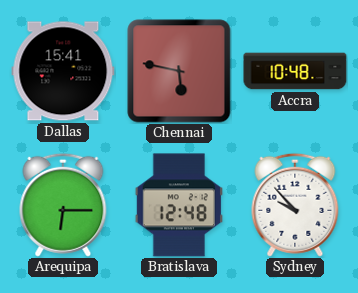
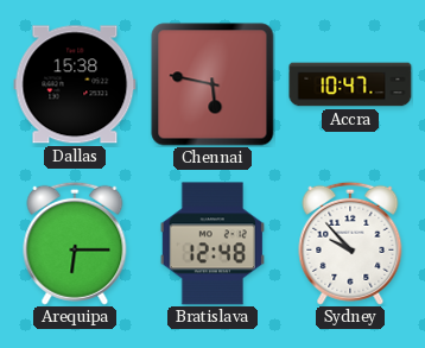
Dallas: 15:41 -> 15:38
Accra: 10:48 -> 10:47
